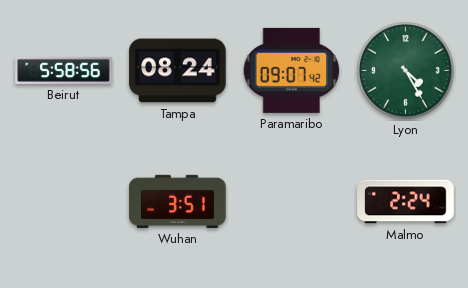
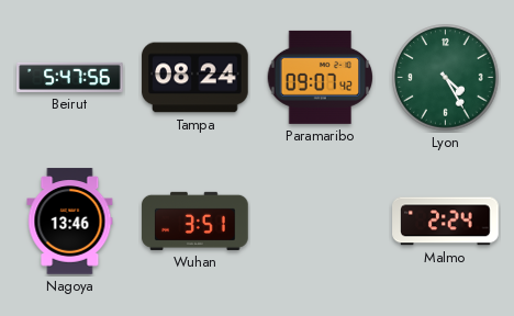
Beirut: 5:58 -> 5:47
Nagoya: none -> 13:46
